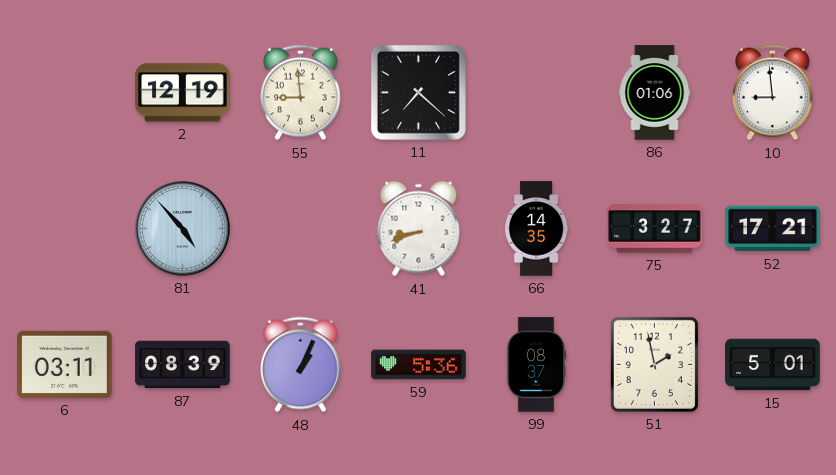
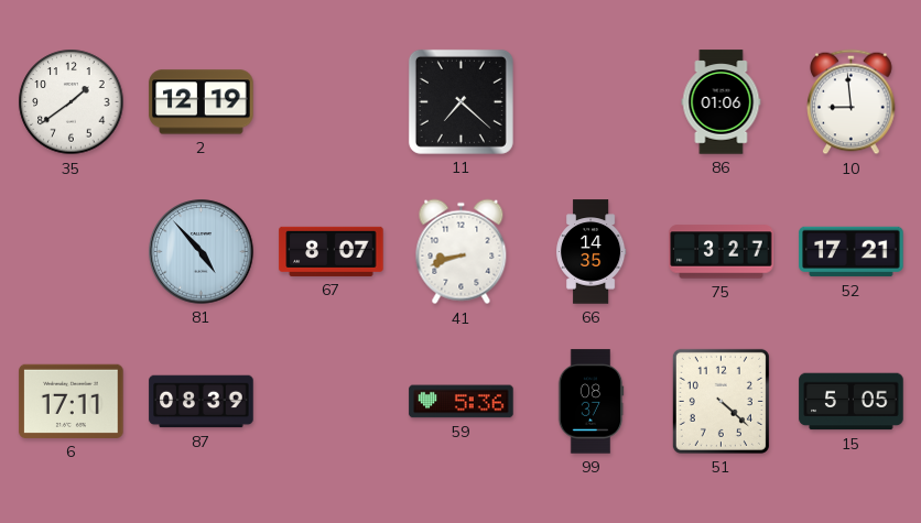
35: none -> 1:39
55: 8:59 -> none
67: none -> 8:07
6: 03:11 -> 17:11
48: 1:04 -> none
51: 1:58 -> 4:22
15: 5:01 -> 5:05
